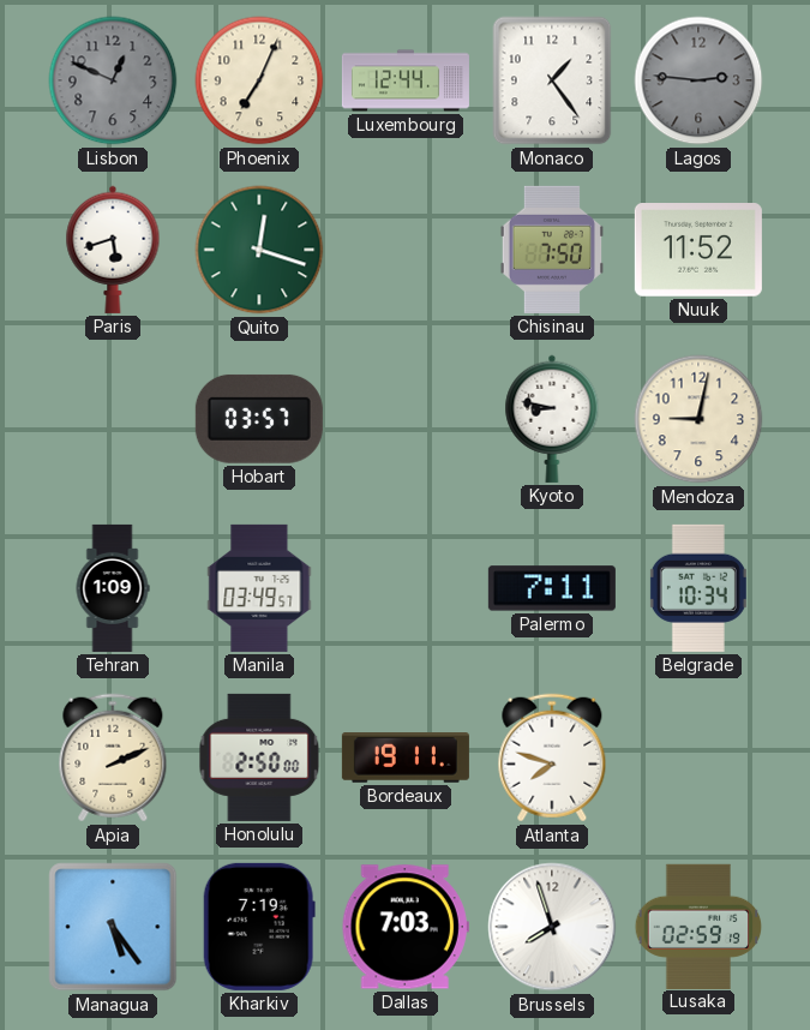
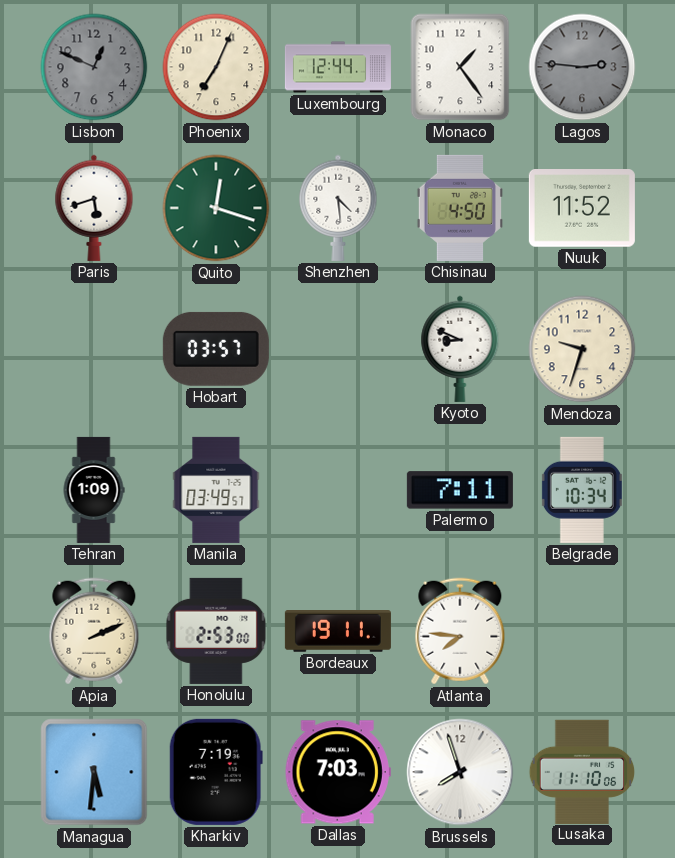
Shenzhen: none -> 4:29
Chisinau: 7:50 -> 4:50
Kyoto: 8:47 -> 8:49
Mendoza: 9:02 -> 9:33
Honolulu: 2:50 -> 2:53
Atlanta: 7:48 -> 7:46
Managua: 5:24 -> 5:31
Lusaka: 02:59 -> 11:10
